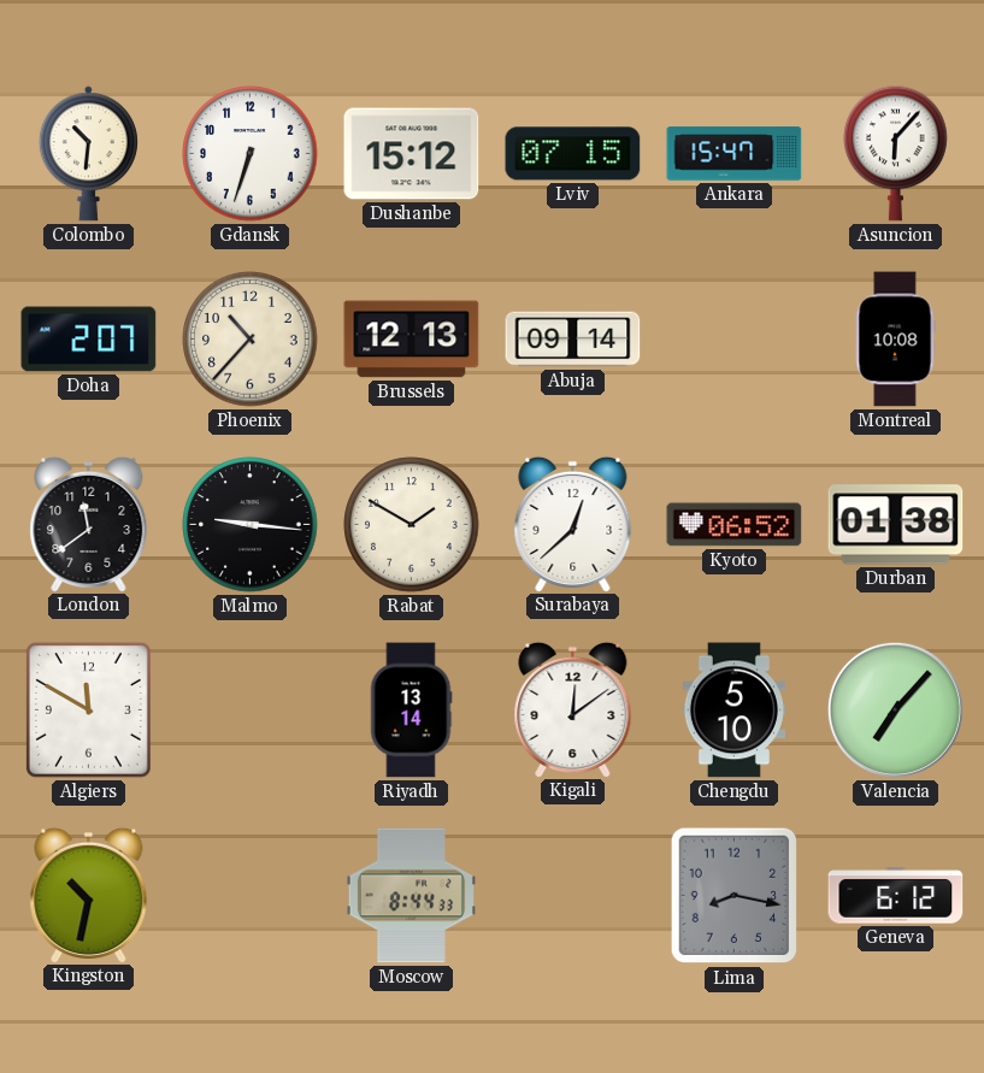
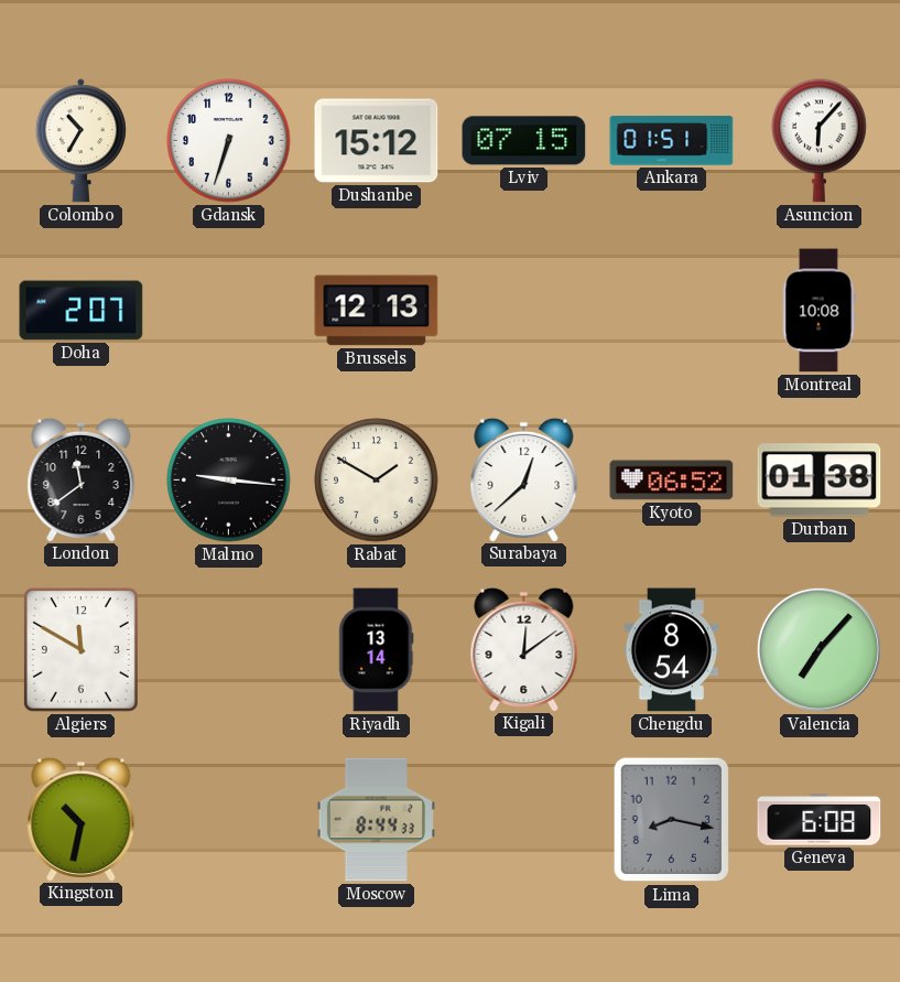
Colombo: 10:31 -> 10:35
Ankara: 15:47 -> 01:51
Phoenix: 10:37 -> none
Abuja: 09:14 -> none
Chengdu: 5:10 -> 8:54
Geneva: 6:12 -> 6:08
